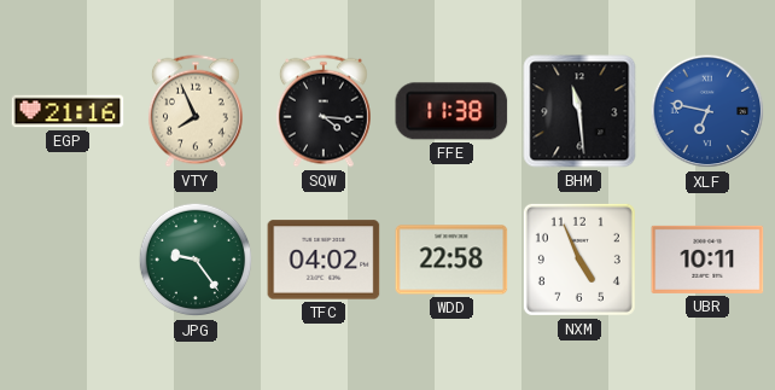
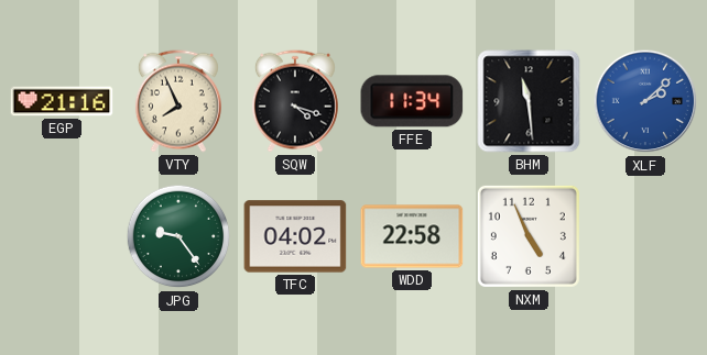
SQW: 4:16 -> 4:18
FFE: 11:38 -> 11:34
XLF: 6:47 -> 2:08
UBR: 10:11 -> none
